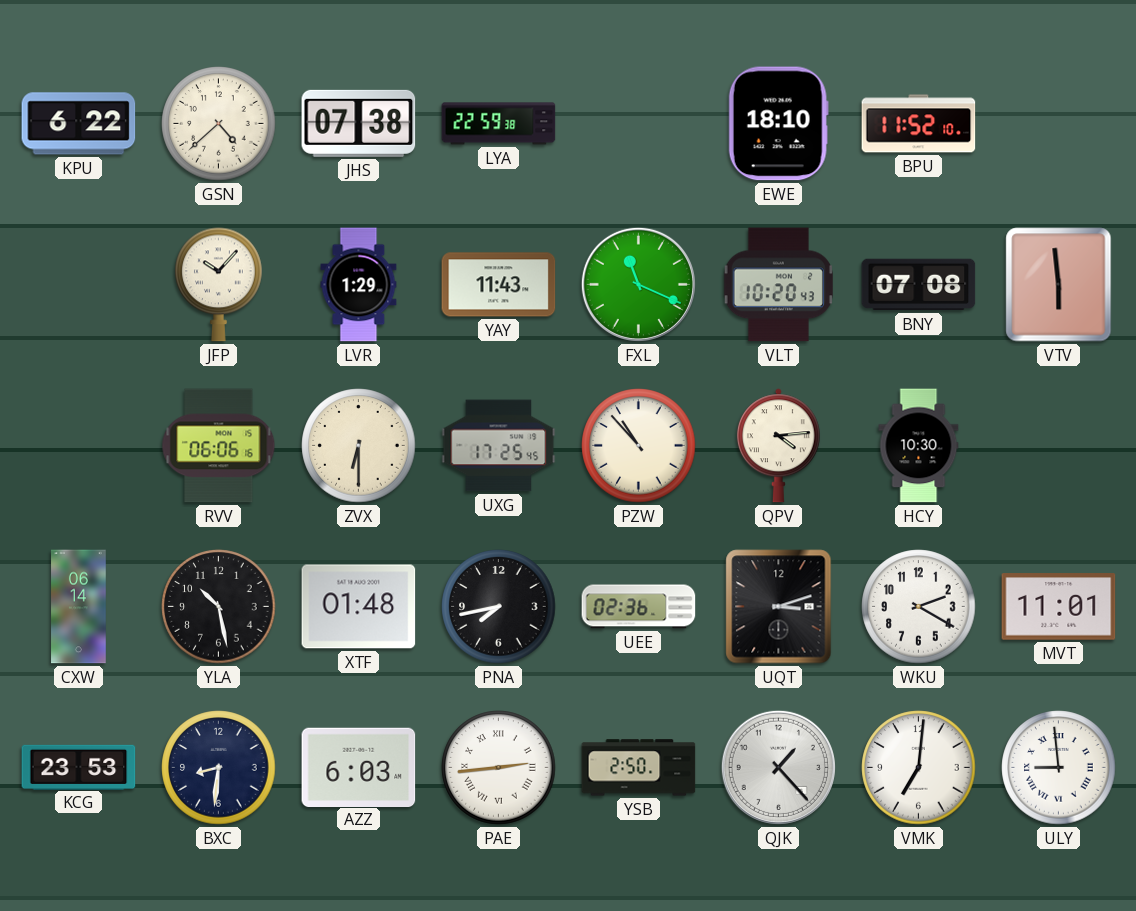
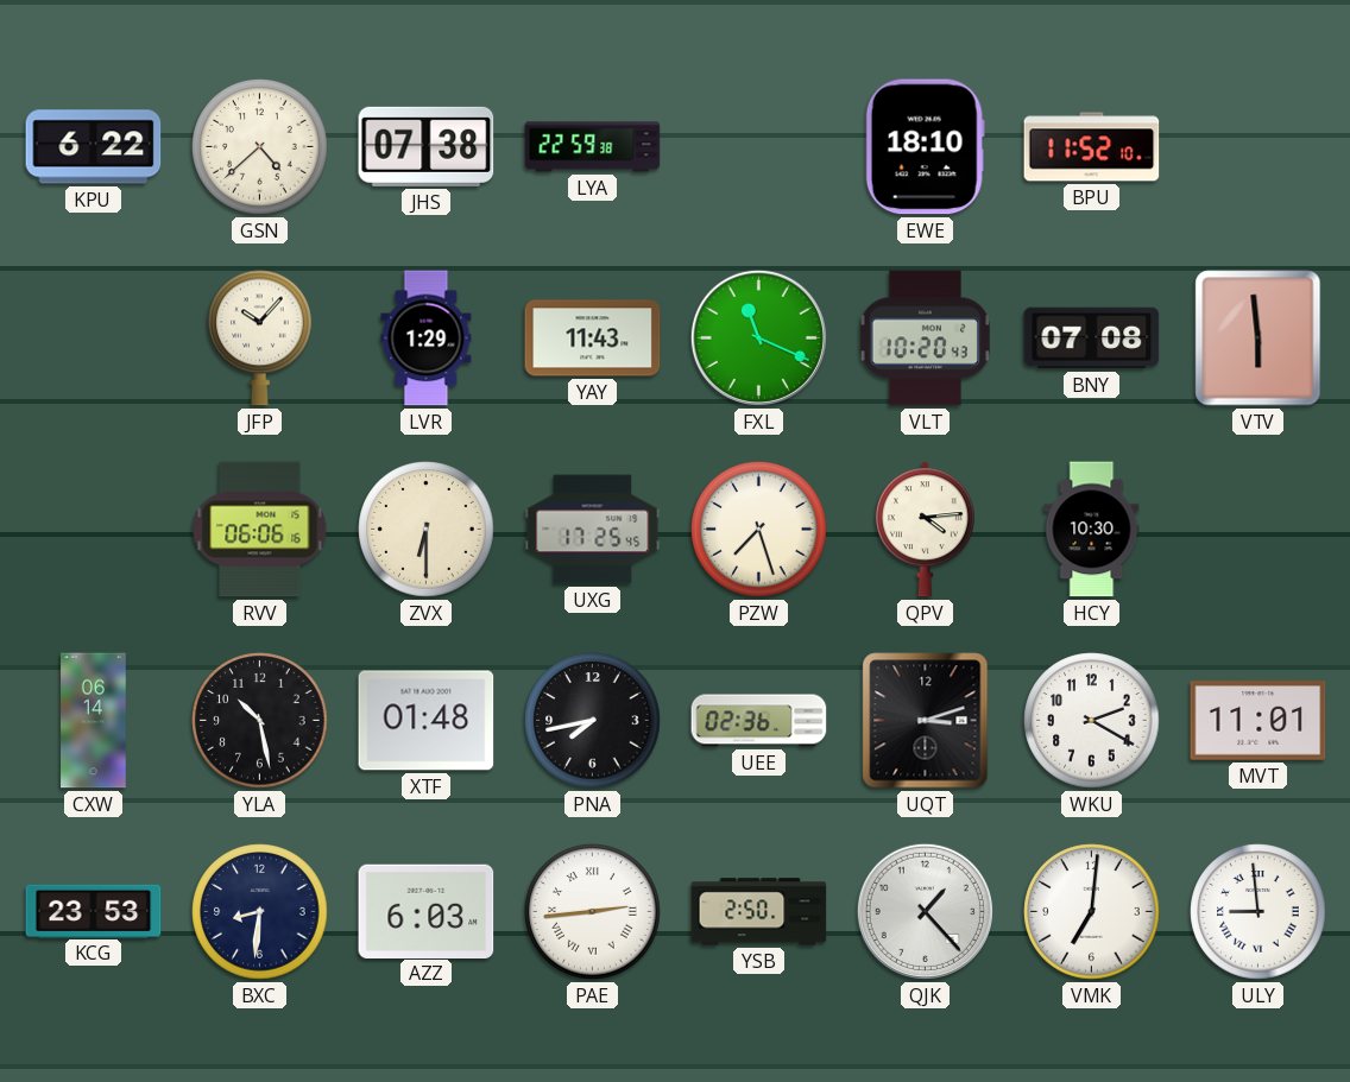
PZW: 10:53 -> 7:27
